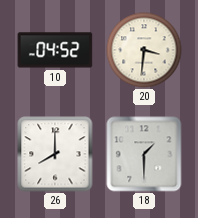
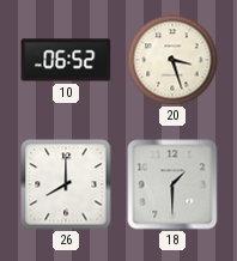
10: 04:52 -> 06:52
20: 3:31 -> 3:27
